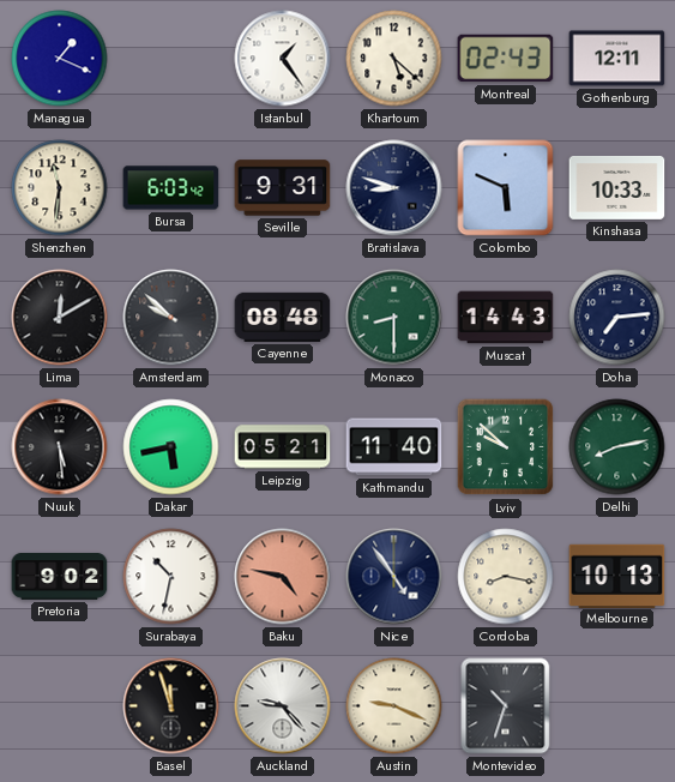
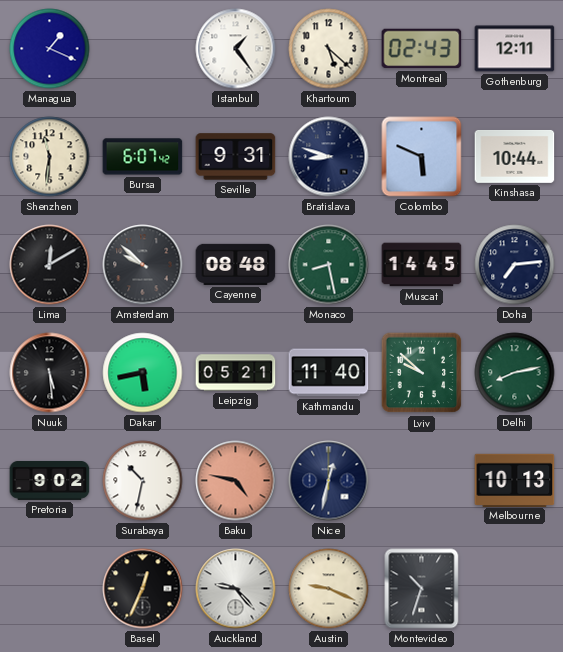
Bursa: 6:03 -> 6:07
Kinshasa: 10:33 -> 10:44
Monaco: 8:30 -> 8:28
Muscat: 14:43 -> 14:45
Nice: 4:54 -> 12:32
Cordoba: 8:17 -> none
Basel: 11:57 -> 12:34
